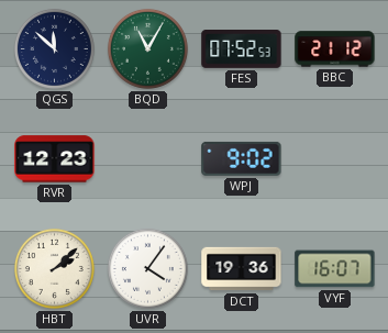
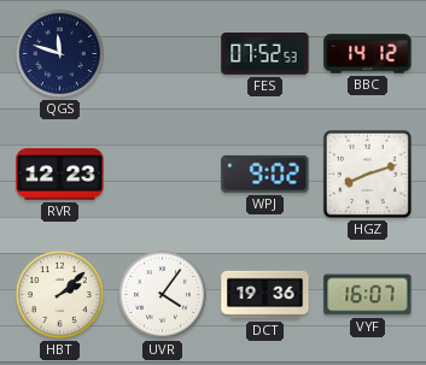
QGS: 11:52 -> 11:48
BQD: 11:05 -> none
BBC: 21:12 -> 14:12
HGZ: none -> 8:12
